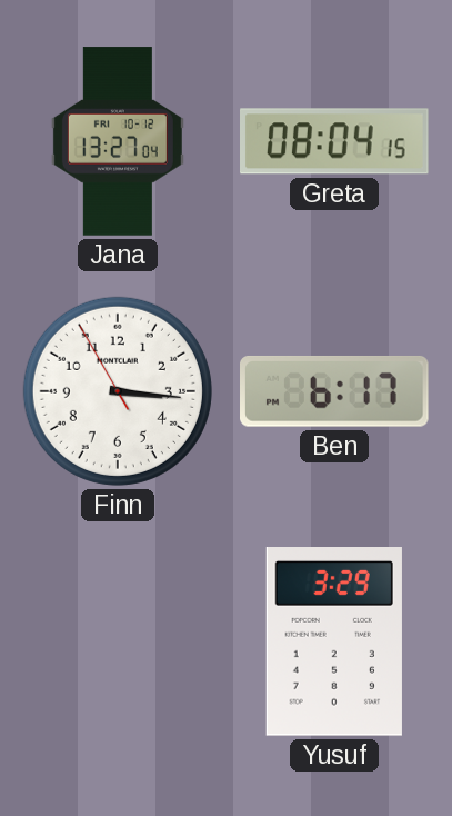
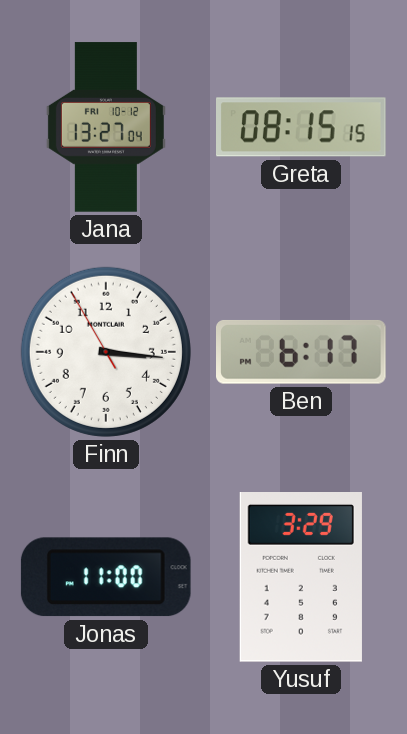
Greta: 08:04 -> 08:15
Jonas: none -> 11:00
